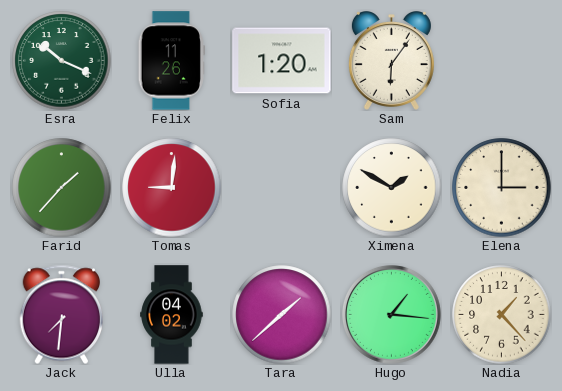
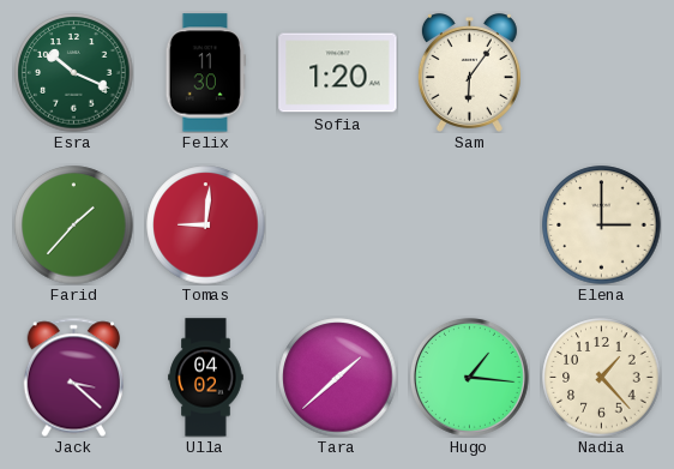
Felix: 11:26 -> 11:30
Ximena: 1:50 -> none
Jack: 7:31 -> 3:22
